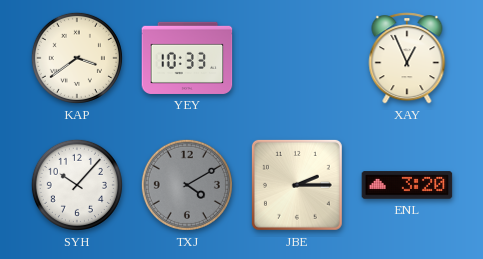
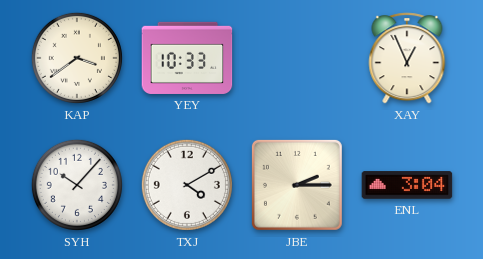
TXJ dial: grey -> white
ENL: 3:20 -> 3:04
